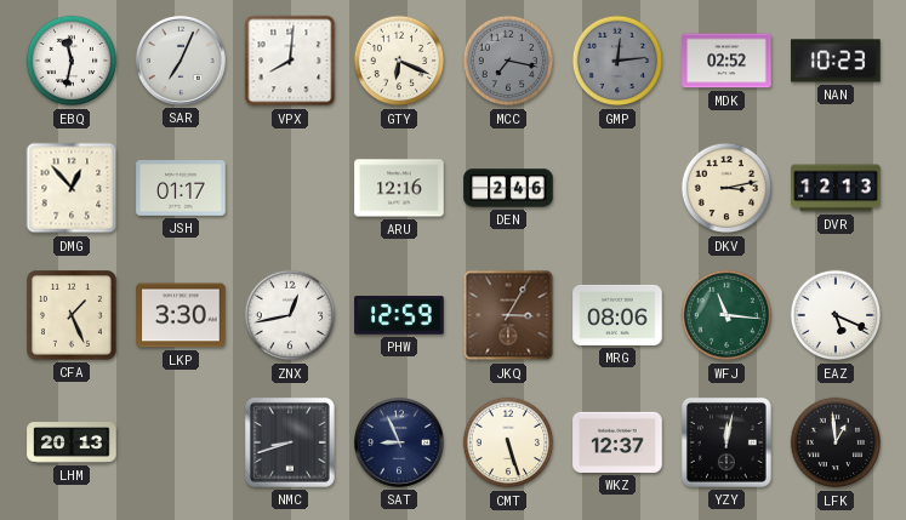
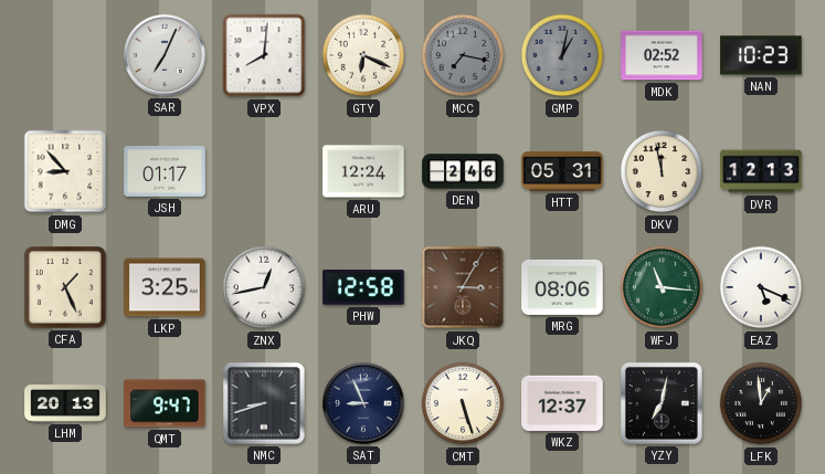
EBQ: 11:32 -> none
GMP: 12:14 -> 1:02
DMG: 12:53 -> 8:53
ARU: 12:16 -> 12:24
HTT: none -> 05:31
DKV: 3:13 -> 11:58
LKP: 3:30 -> 3:25
PHW: 12:59 -> 12:58
QMT: none -> 9:47
YZY: 12:02 -> 7:02
